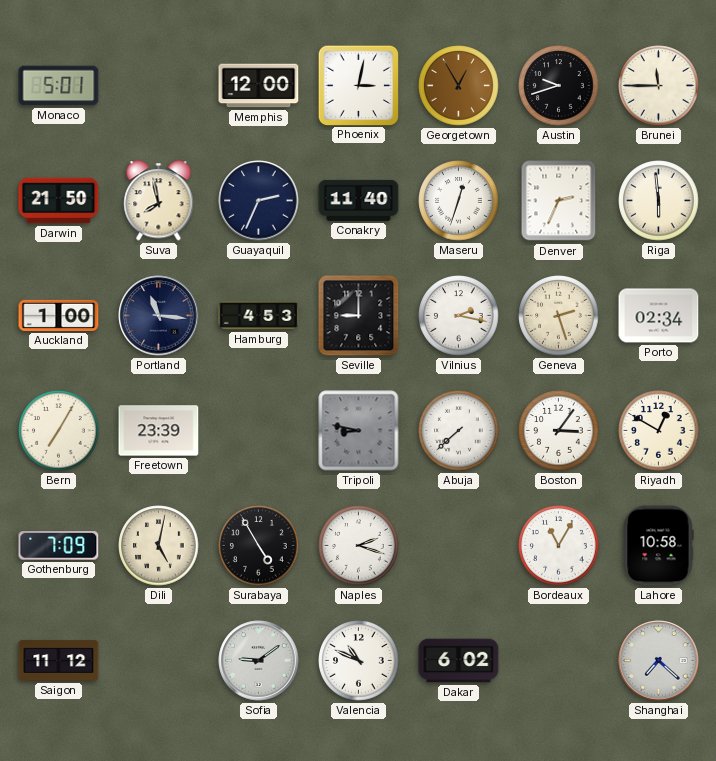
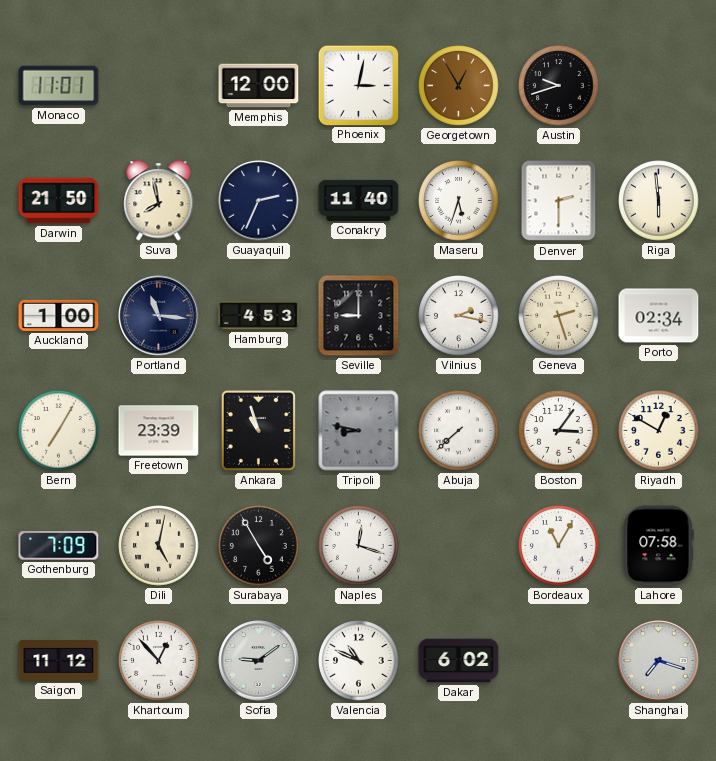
Monaco: 5:01 -> 11:01
Brunei: 11:45 -> none
Maseru: 12:33 -> 5:33
Denver: 2:34 -> 2:30
Ankara: none -> 10:57
Naples: 2:18 -> 12:18
Lahore: 10:58 -> 07:58
Khartoum: none -> 12:53
Shanghai: 7:22 -> 7:18
